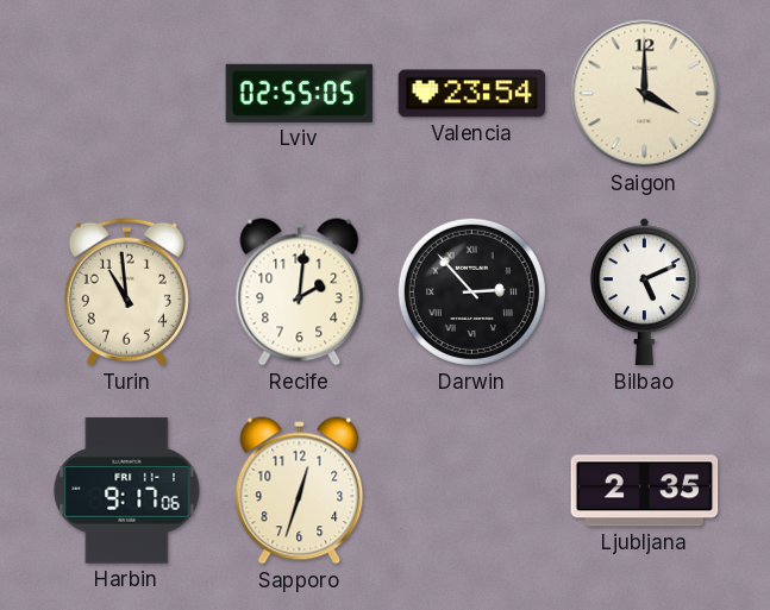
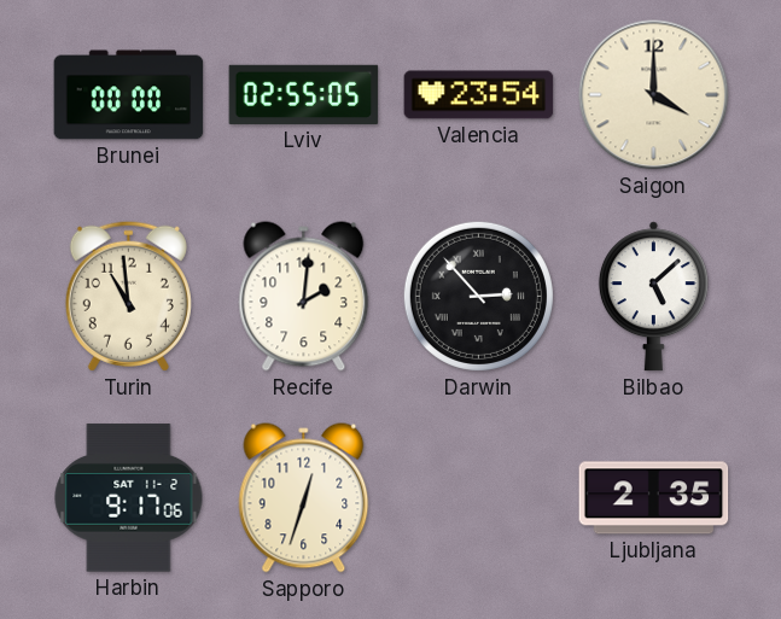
Brunei: none -> 00:00
Bilbao: 5:11 -> 5:08
Harbin date: FRI 11-1 -> SAT 11-2
